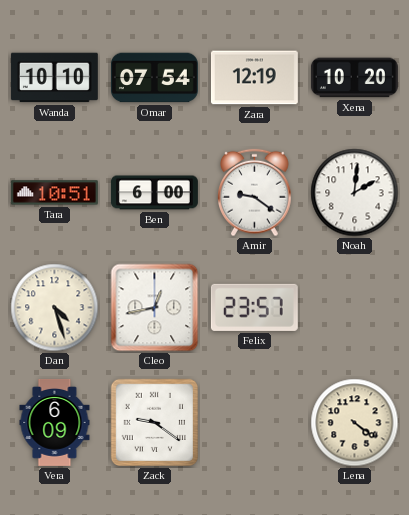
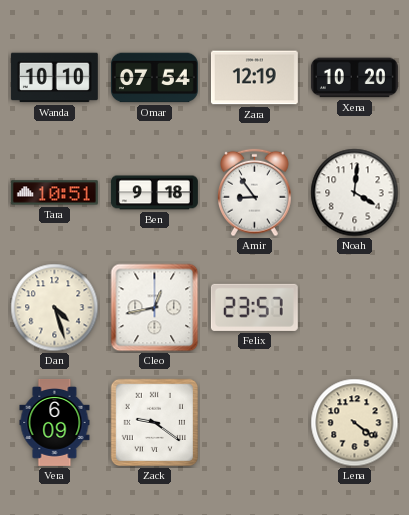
Ben: 6:00 -> 9:18
Amir: 9:21 -> 8:54
Noah: 2:01 -> 4:01
